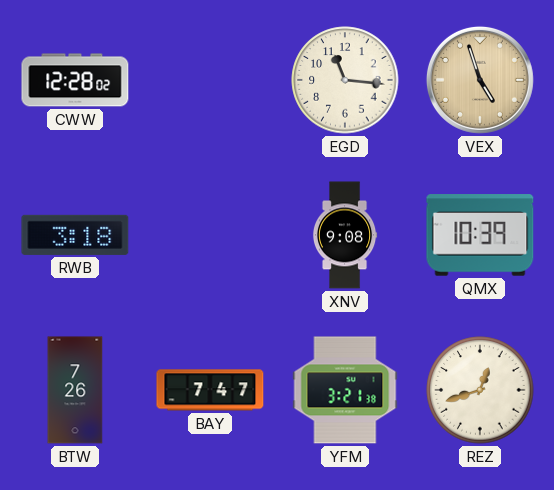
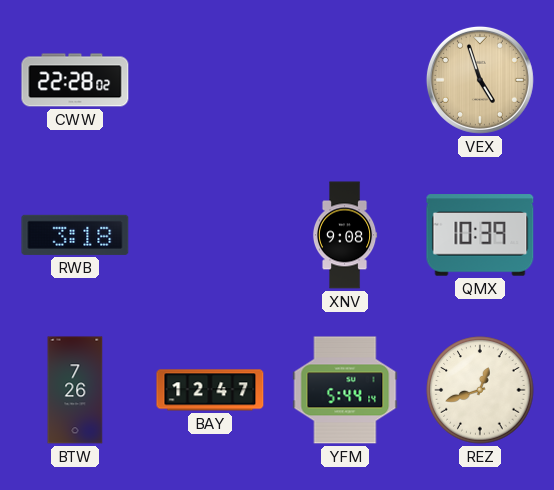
CWW: 12:28 -> 22:28
EGD: 11:16 -> none
BAY: 7:47 -> 12:47
YFM: 3:21 -> 5:44
